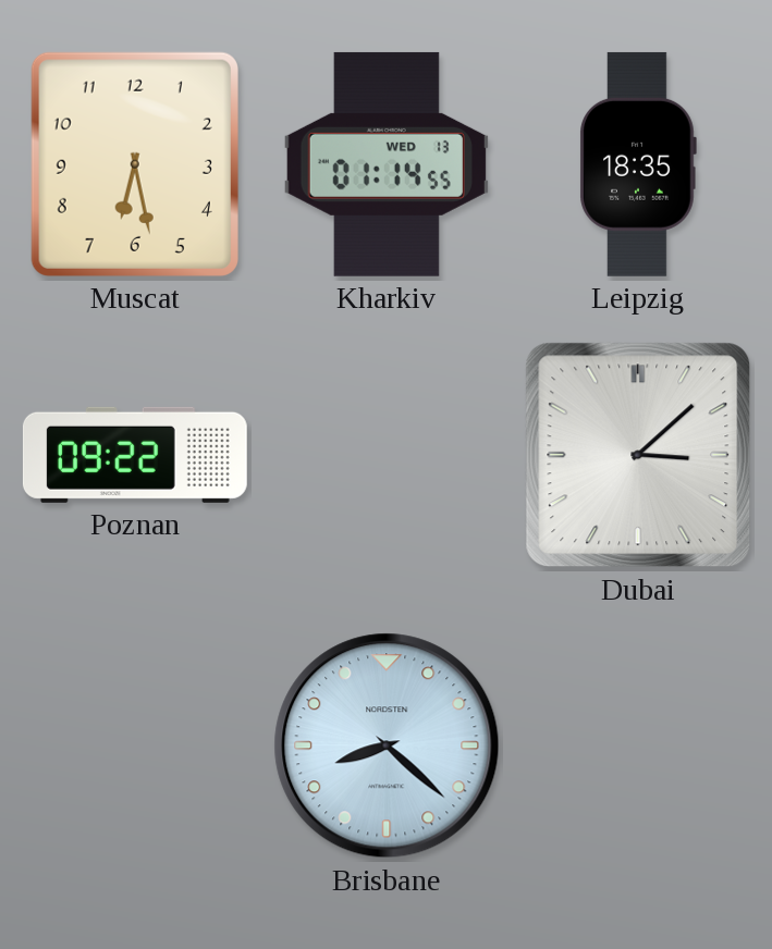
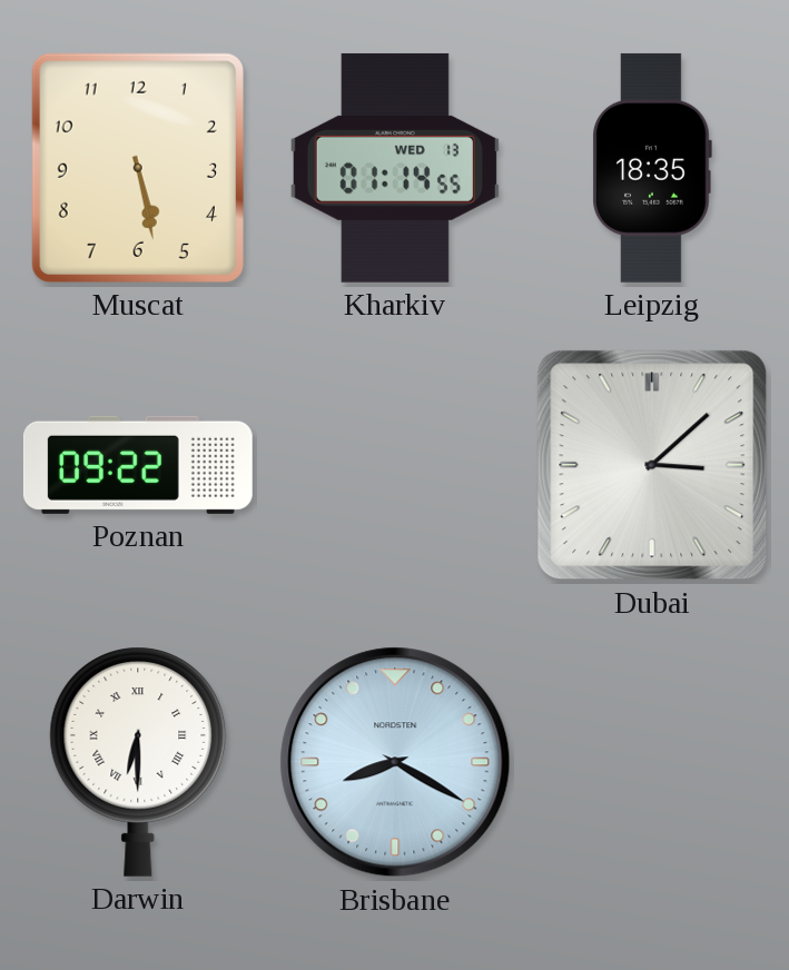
Muscat: 6:28 -> 5:28
Darwin: none -> 6:30
Brisbane: 8:22 -> 8:20
